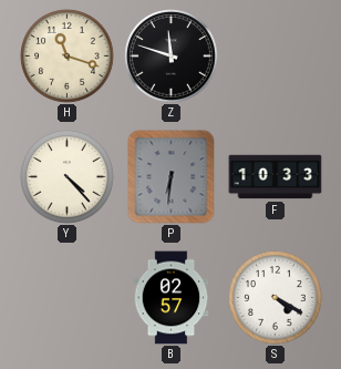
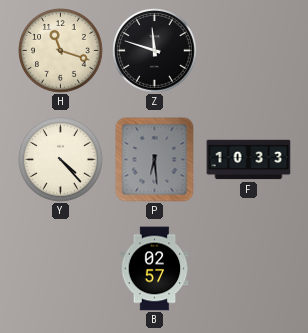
P: 6:31 -> 6:29
S: 4:20 -> none
